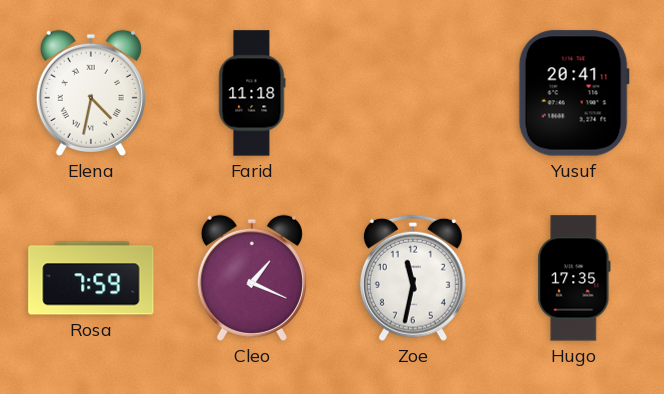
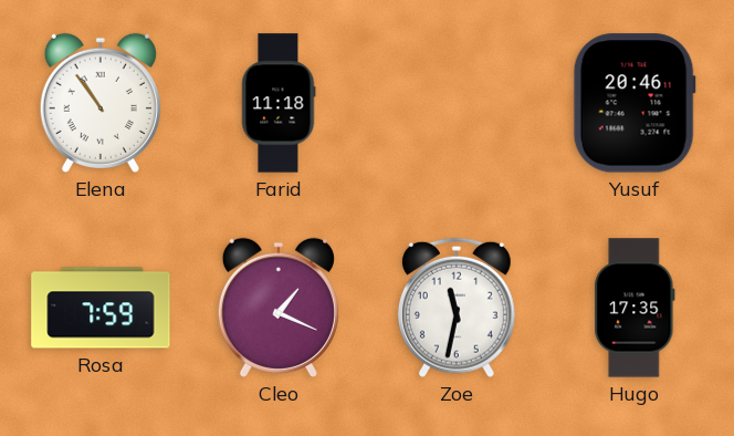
Elena: 4:32 -> 10:54
Yusuf: 20:41 -> 20:46
